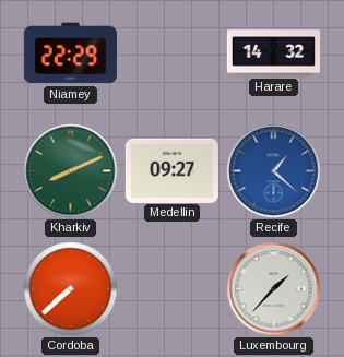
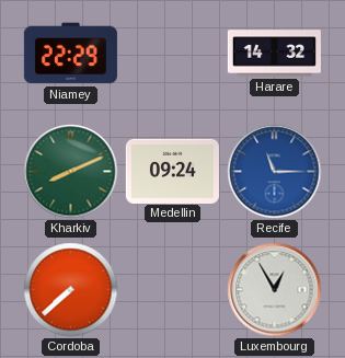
Medellin: 09:27 -> 09:24
Recife: 1:22 -> 11:15
Luxembourg: 1:37 -> 12:55
